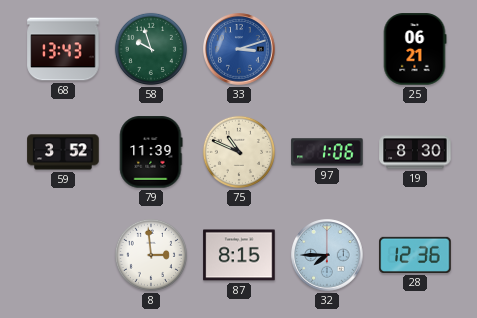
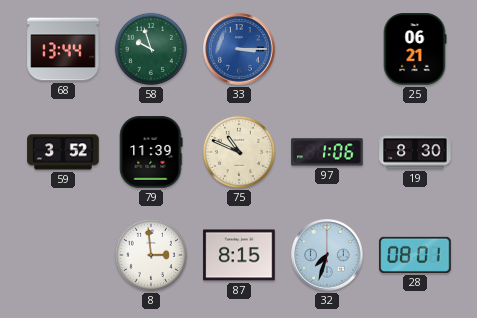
68: 13:43 -> 13:44
33: 3:12 -> 3:15
32: 7:45 -> 7:33
28: 12:36 -> 08:01
